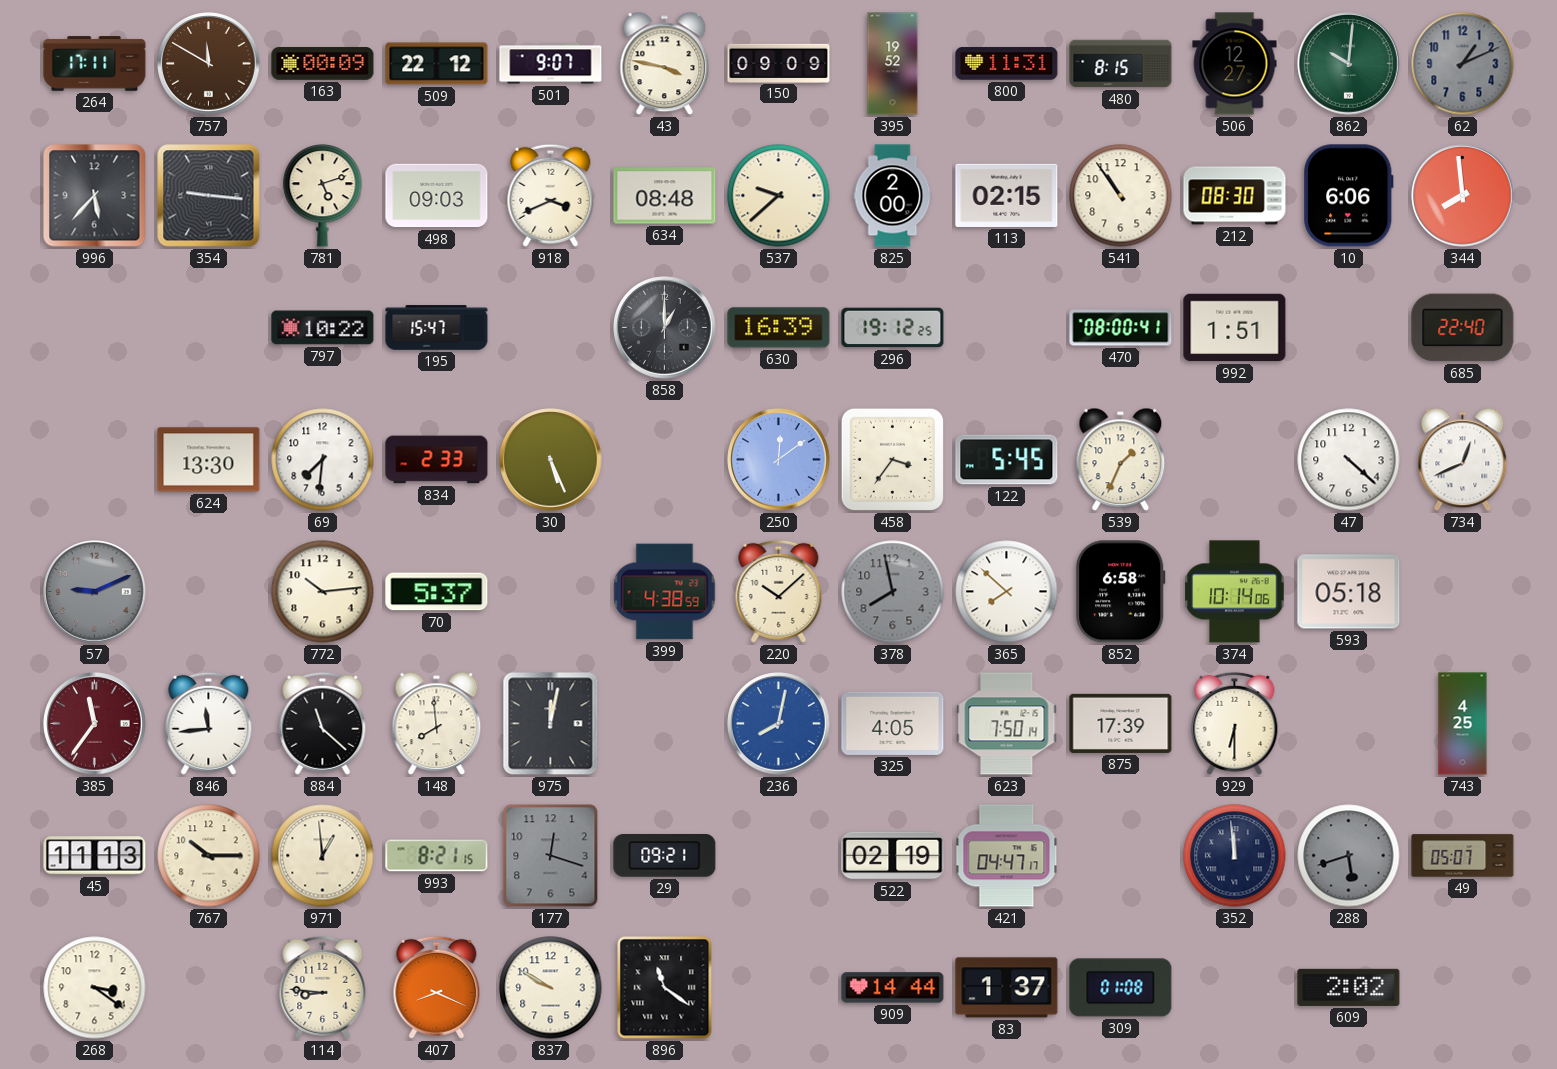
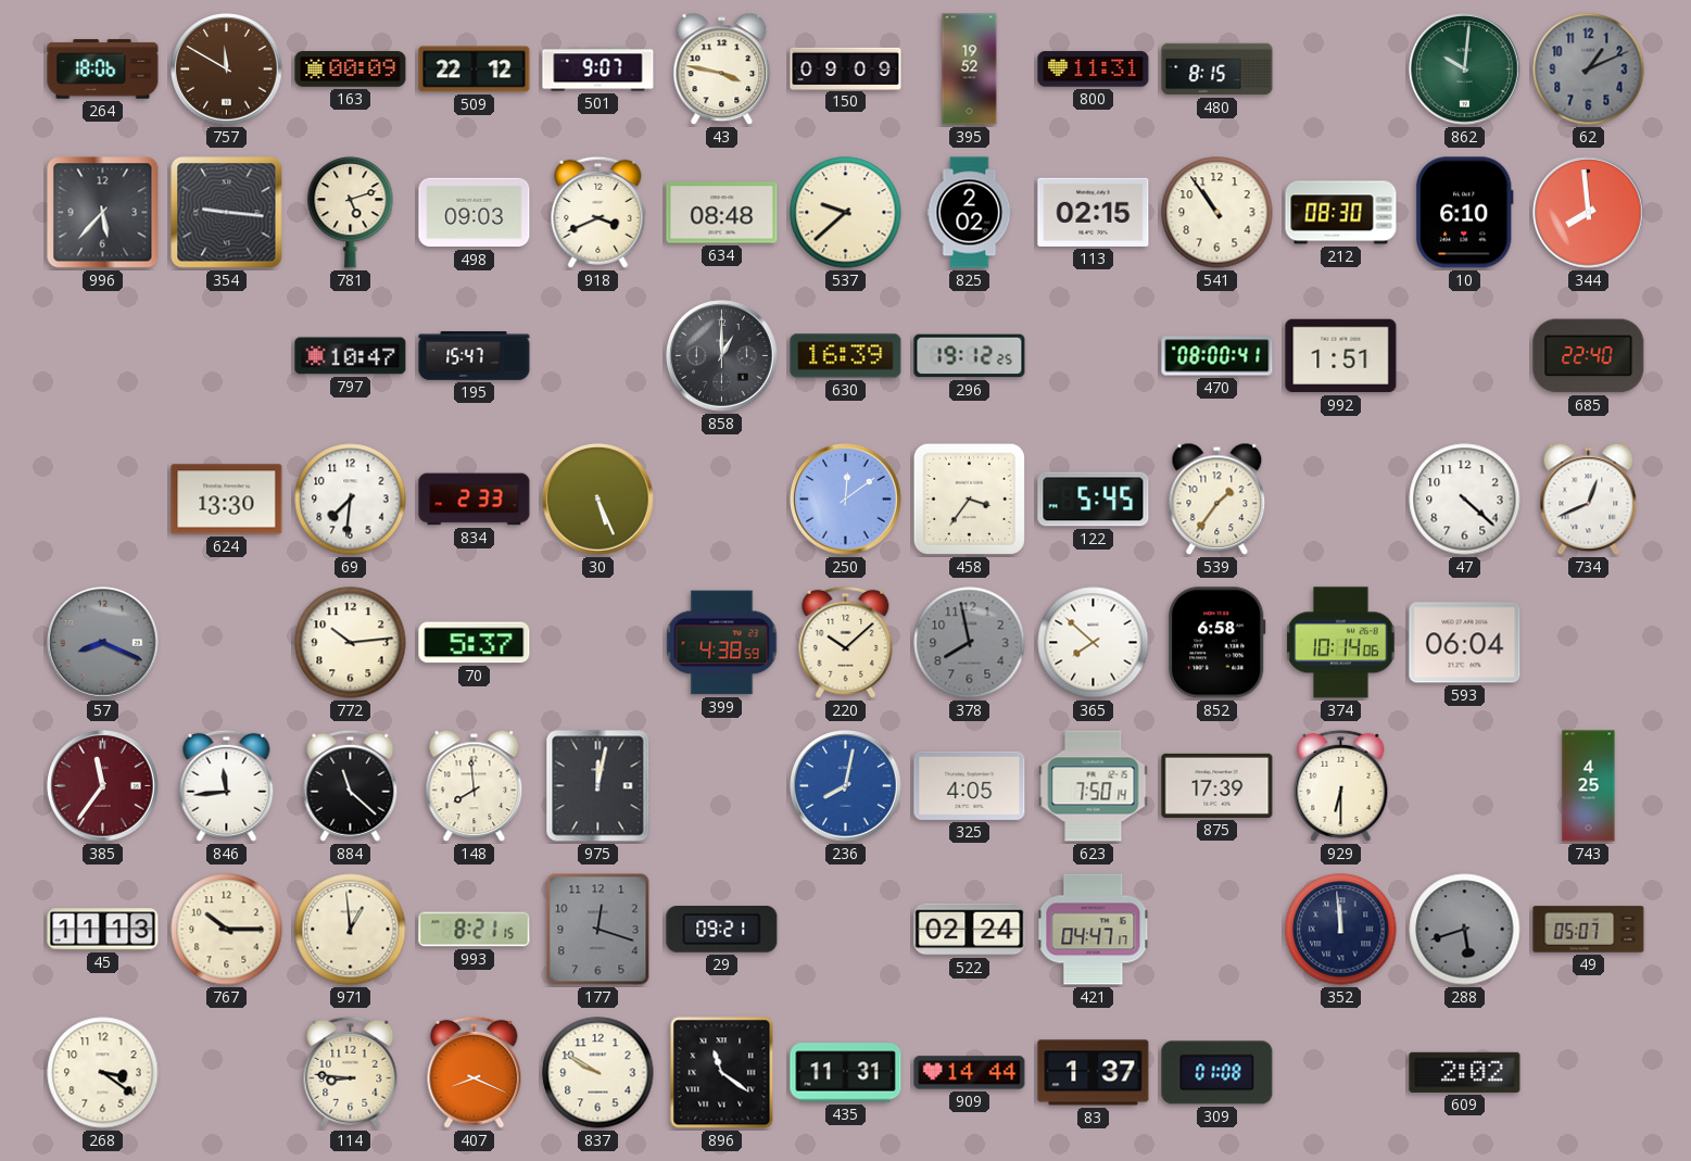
264: 17:11 -> 18:06
506: 12:27 -> none
825: 2:00 -> 2:02
10: 6:06 -> 6:10
797: 10:22 -> 10:47
539: 1:34 -> 1:36
57: 9:11 -> 8:19
593: 05:18 -> 06:04
522: 02:19 -> 02:24
435: none -> 11:31
